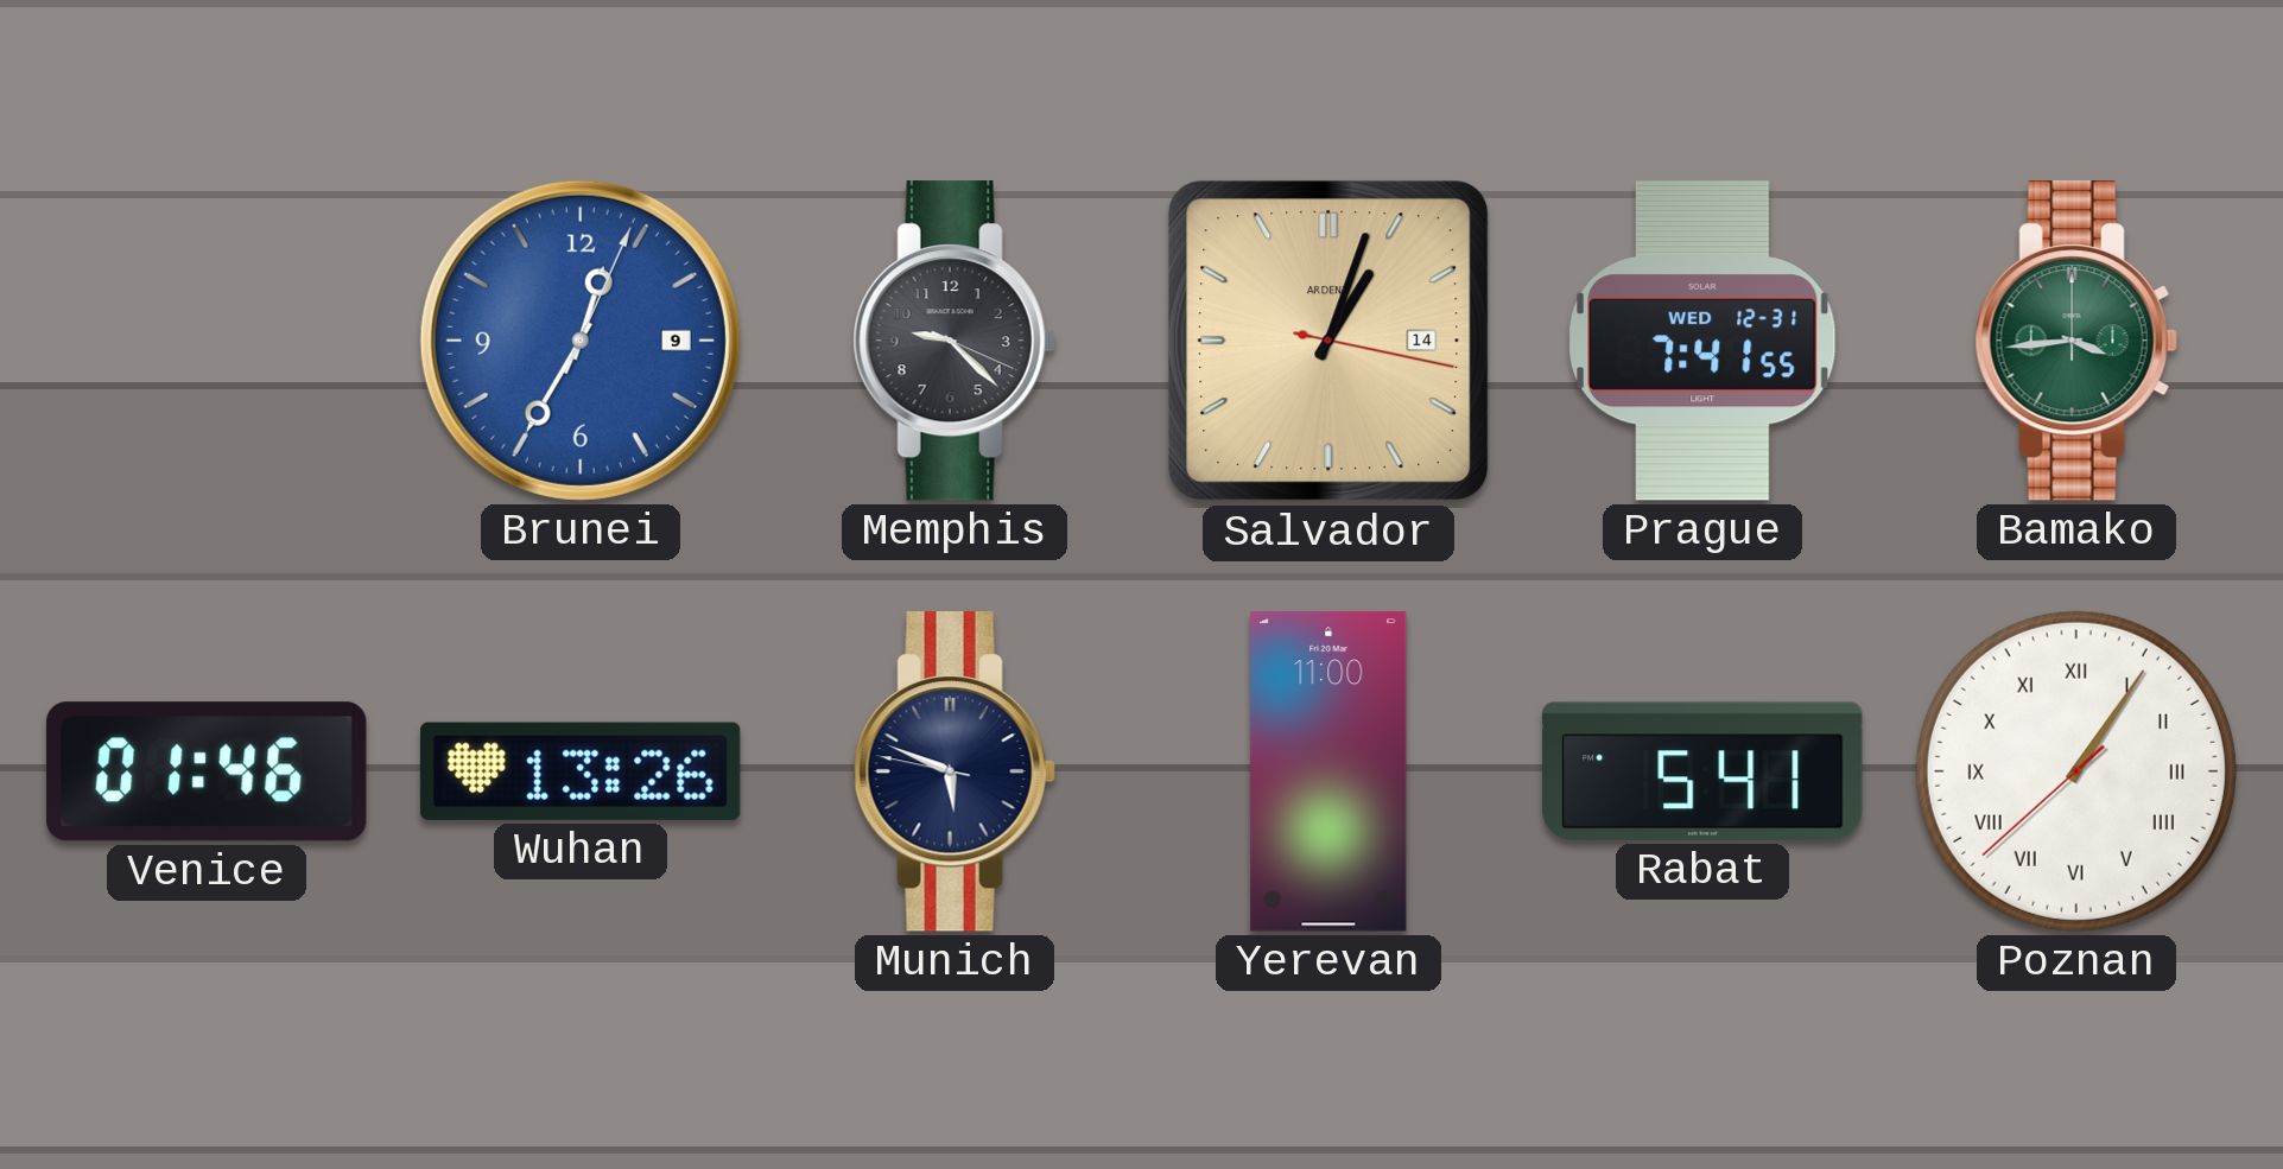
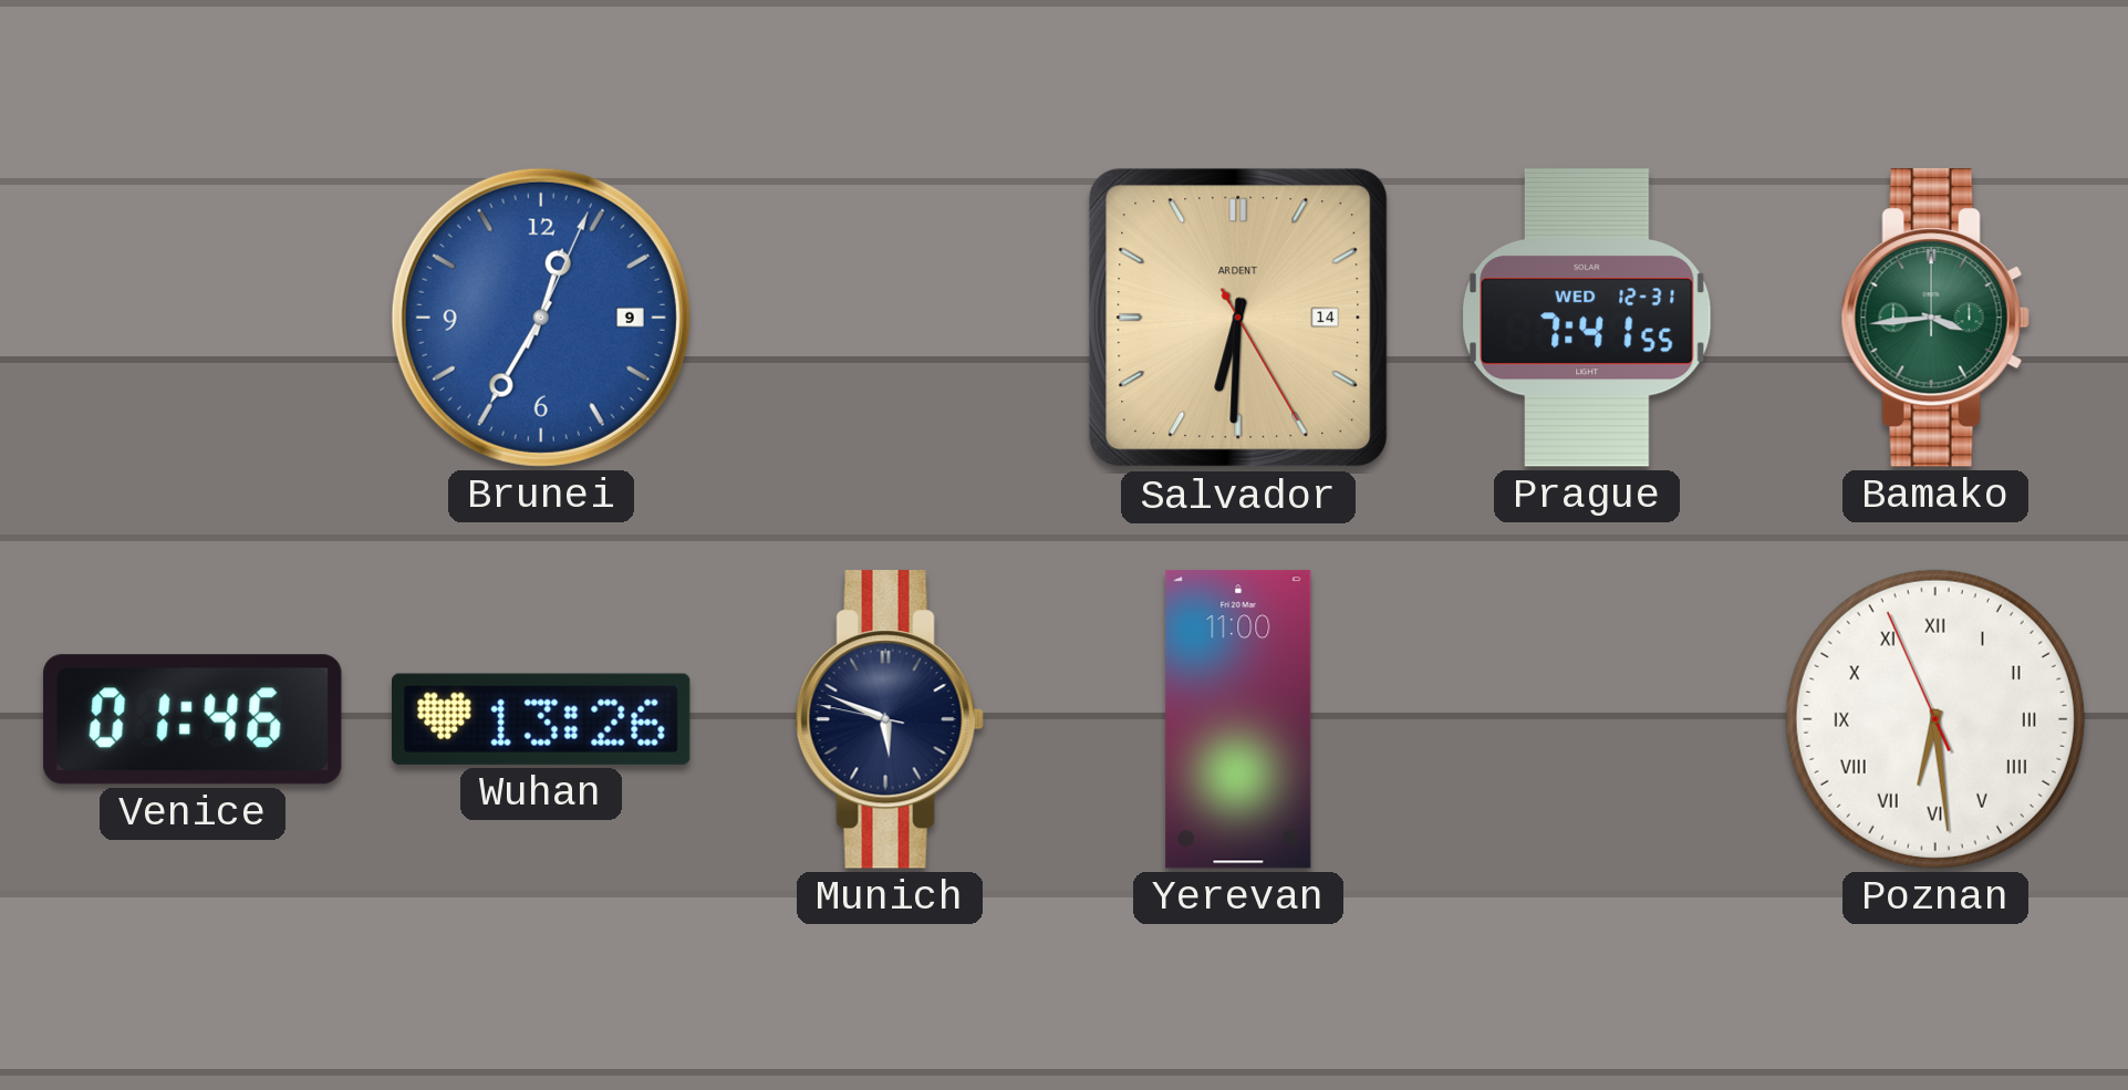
Memphis: 9:22 -> none
Salvador: 1:03 -> 6:30
Rabat: 5:41 -> none
Poznan: 1:05 -> 6:28
